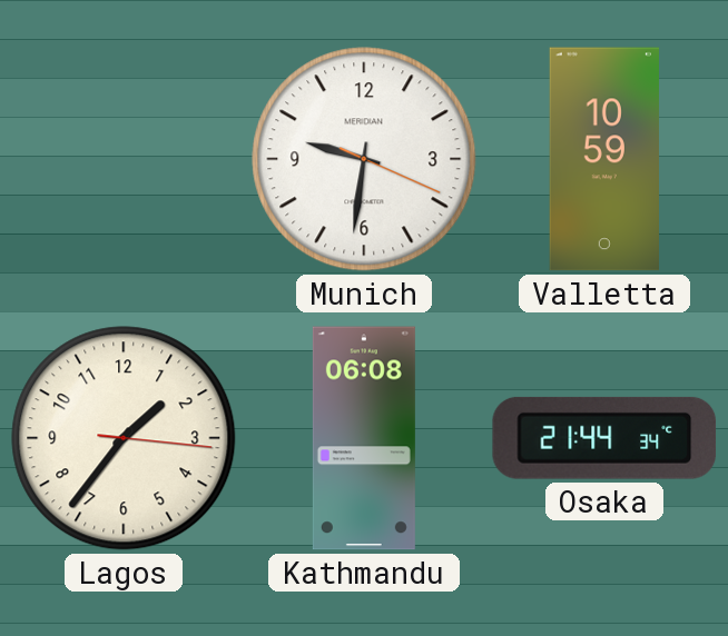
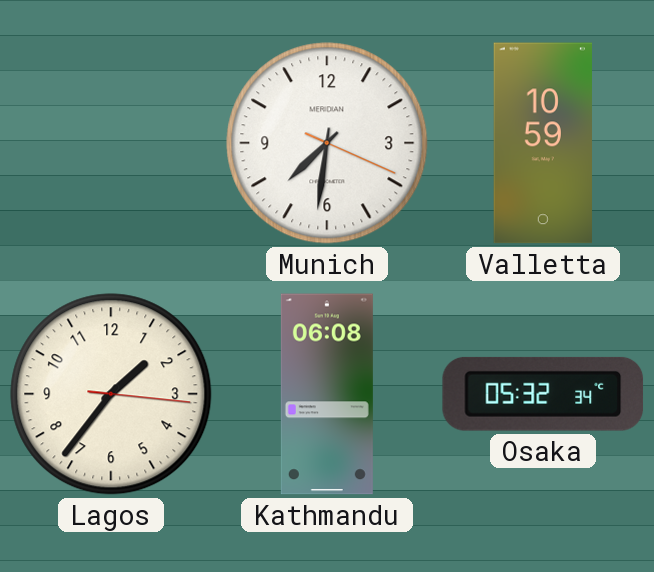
Munich: 9:31 -> 7:31
Osaka: 21:44 -> 05:32
